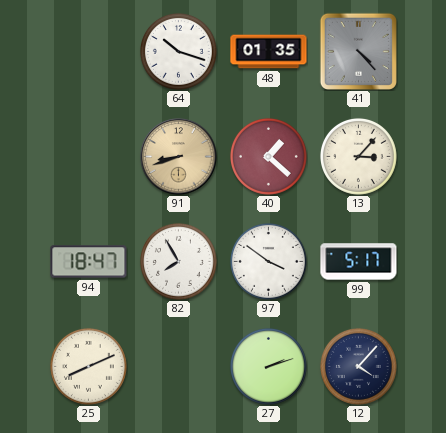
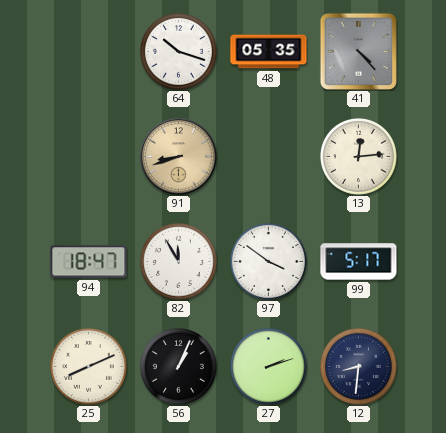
48: 01:35 -> 05:35
40: 1:22 -> none
13: 3:07 -> 12:14
82: 7:55 -> 11:55
56: none -> 1:04
12: 4:07 -> 8:31
